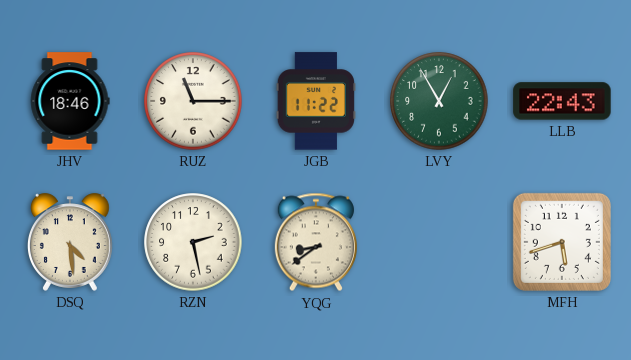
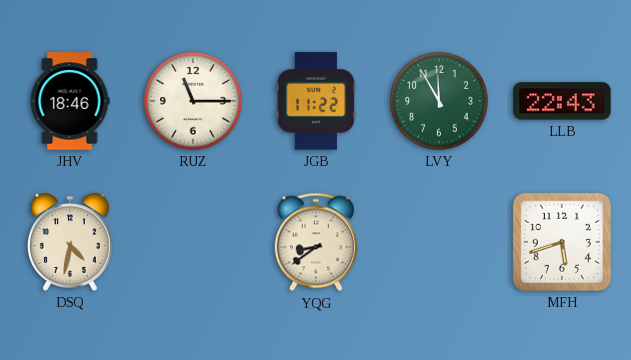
LVY: 12:55 -> 11:55
DSQ: 4:29 -> 4:32
RZN: 2:28 -> none
